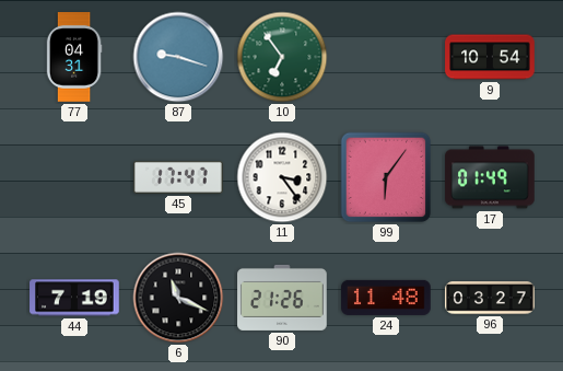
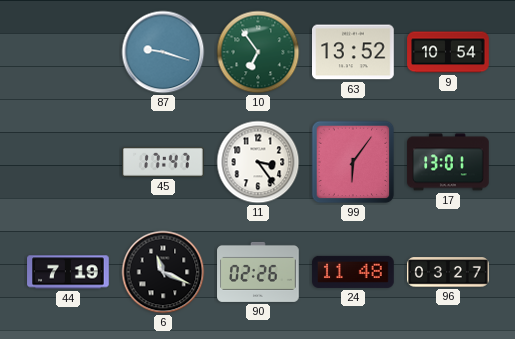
77: 04:31 -> none
63: none -> 13:52
17: 01:49 -> 13:01
90: 21:26 -> 02:26
